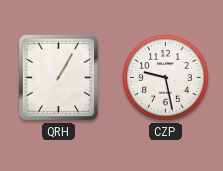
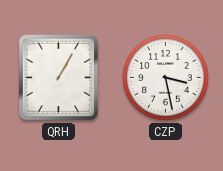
CZP: 9:28 -> 3:28
